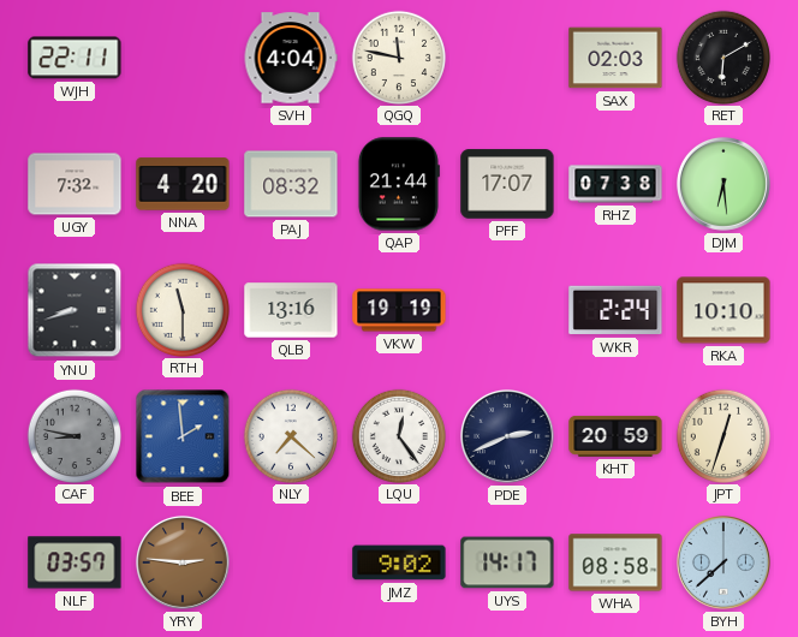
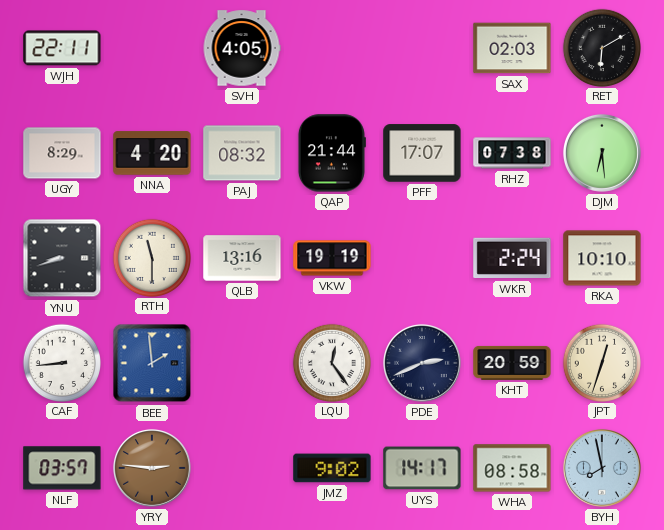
SVH: 4:04 -> 4:05
QGQ: 11:47 -> none
UGY: 7:32 -> 8:29
CAF: 8:47 -> 8:44
CAF dial: grey -> white
NLY: 7:22 -> none
BYH: 7:38 -> 7:58
